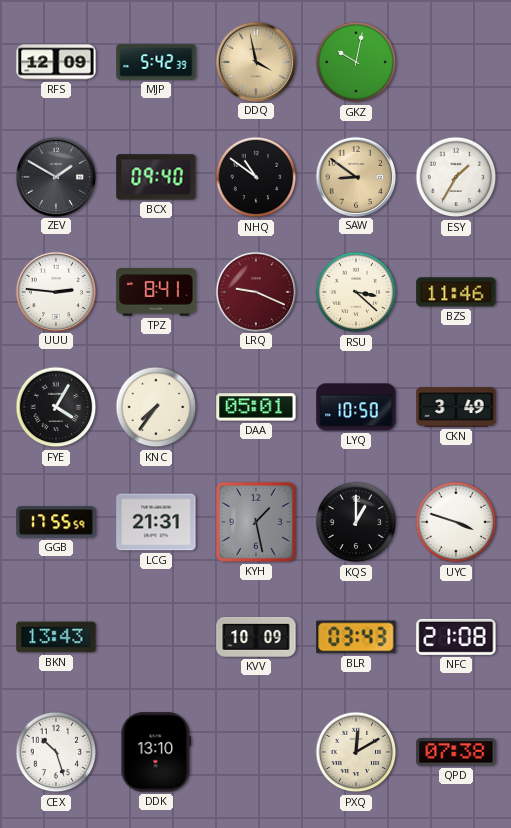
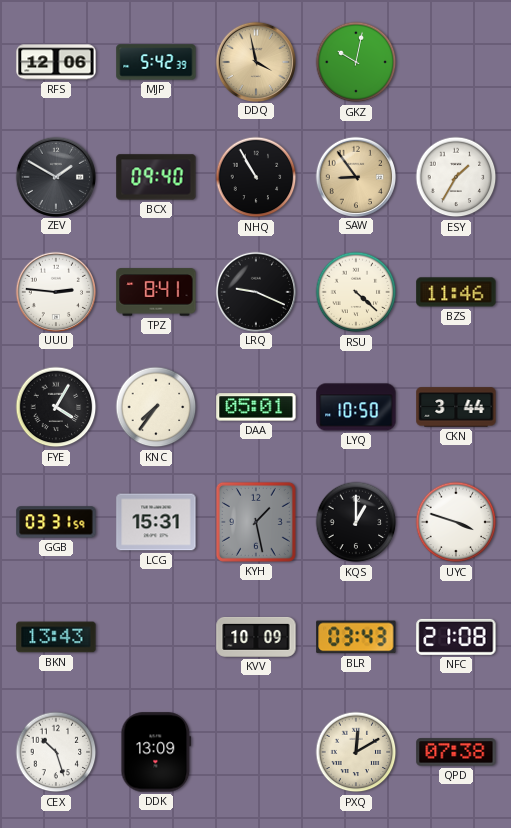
RFS: 12:09 -> 12:06
NHQ: 10:51 -> 10:55
SAW: 8:51 -> 8:54
LRQ dial: burgundy -> black
RSU: 3:22 -> 4:22
CKN: 3:49 -> 3:44
GGB: 17:55 -> 03:31
LCG: 21:31 -> 15:31
DDK: 13:10 -> 13:09
